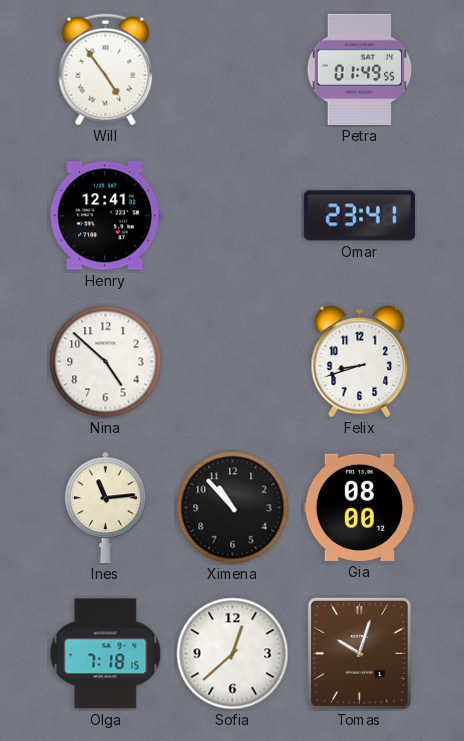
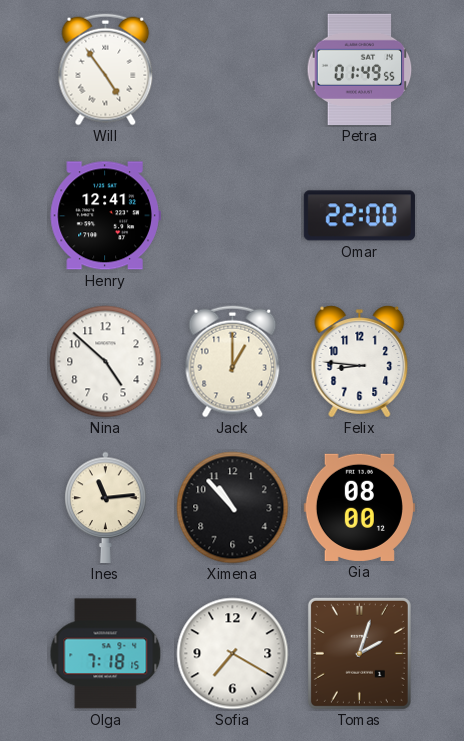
Omar: 23:41 -> 22:00
Jack: none -> 1:00
Felix: 8:42 -> 8:46
Sofia: 12:38 -> 7:20
Tomas: 10:03 -> 2:03
